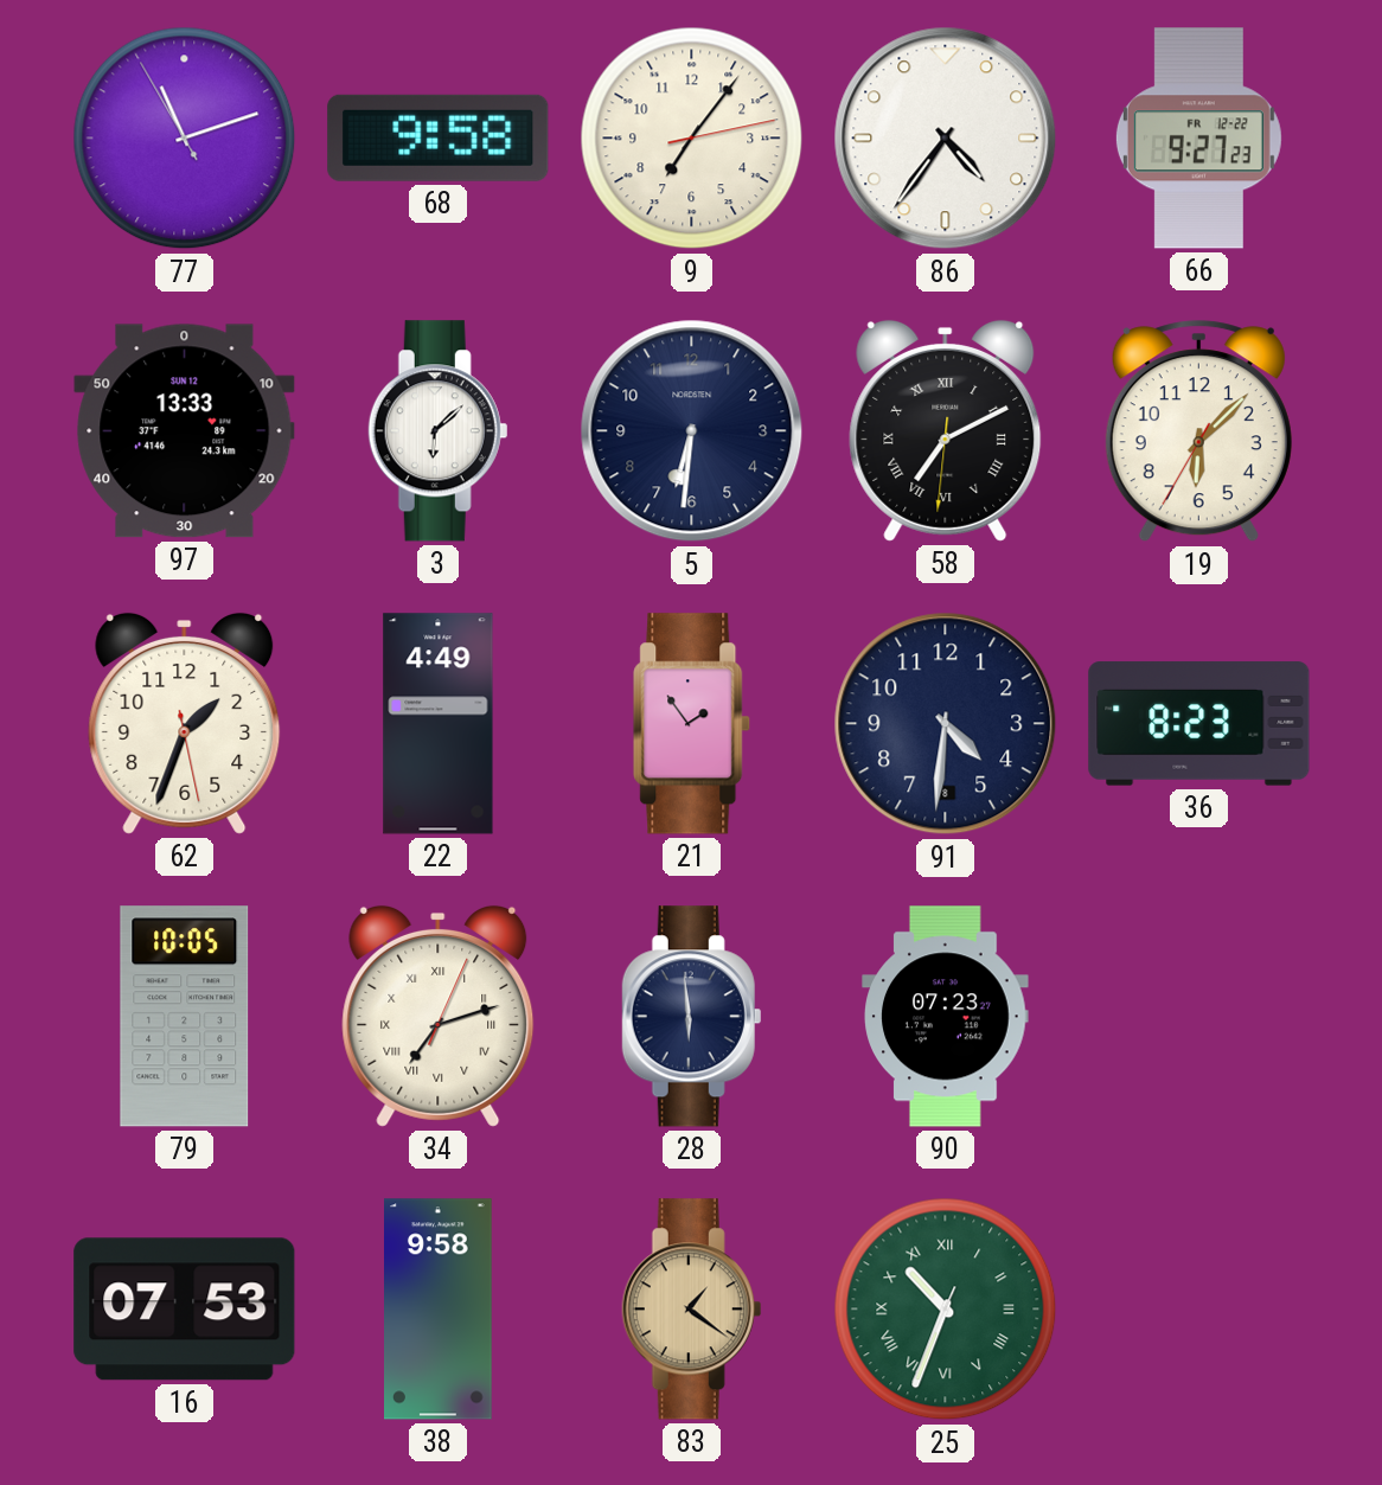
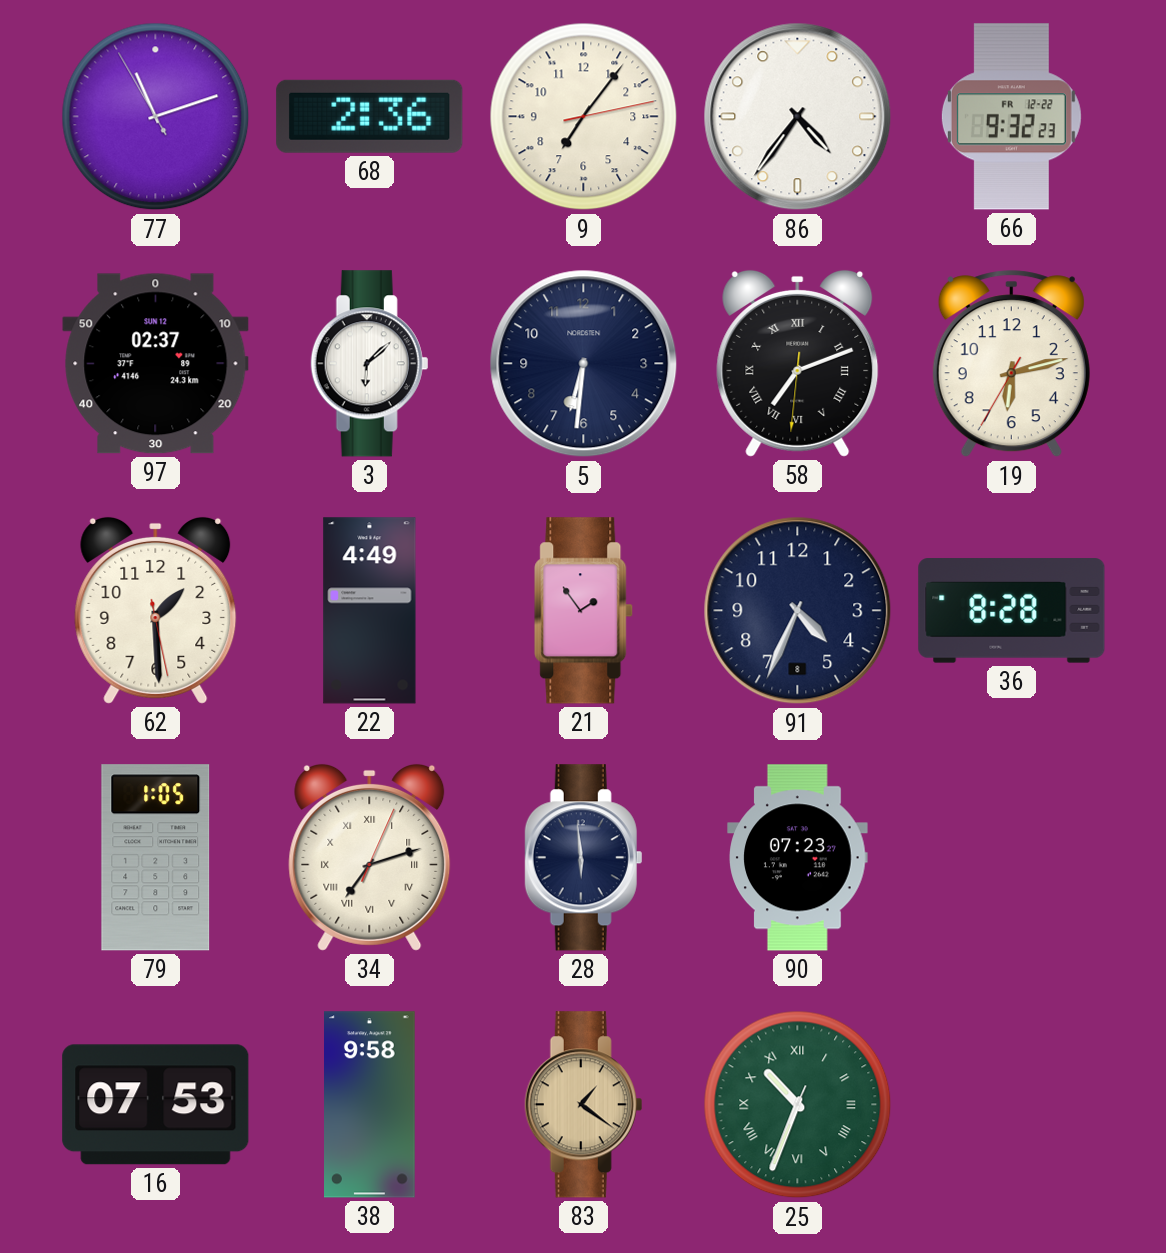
68: 9:58 -> 2:36
66: 9:27 -> 9:32
97: 13:33 -> 02:37
58: 7:10 -> 7:11
19: 6:07 -> 6:12
62: 1:33 -> 1:29
91: 4:31 -> 4:34
36: 8:23 -> 8:28
79: 10:05 -> 1:05
